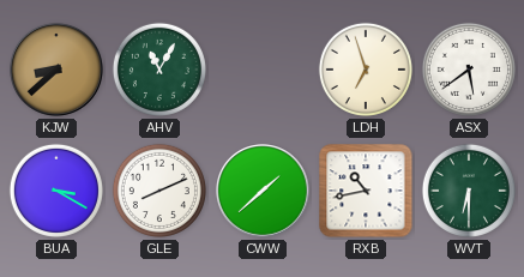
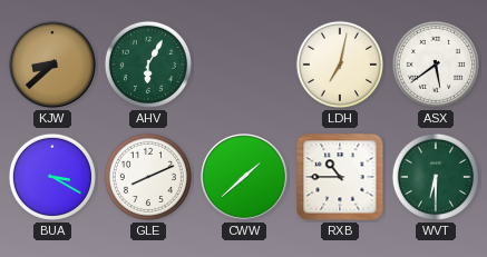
AHV: 11:05 -> 6:05
LDH: 6:57 -> 7:02
RXB: 10:43 -> 10:45
